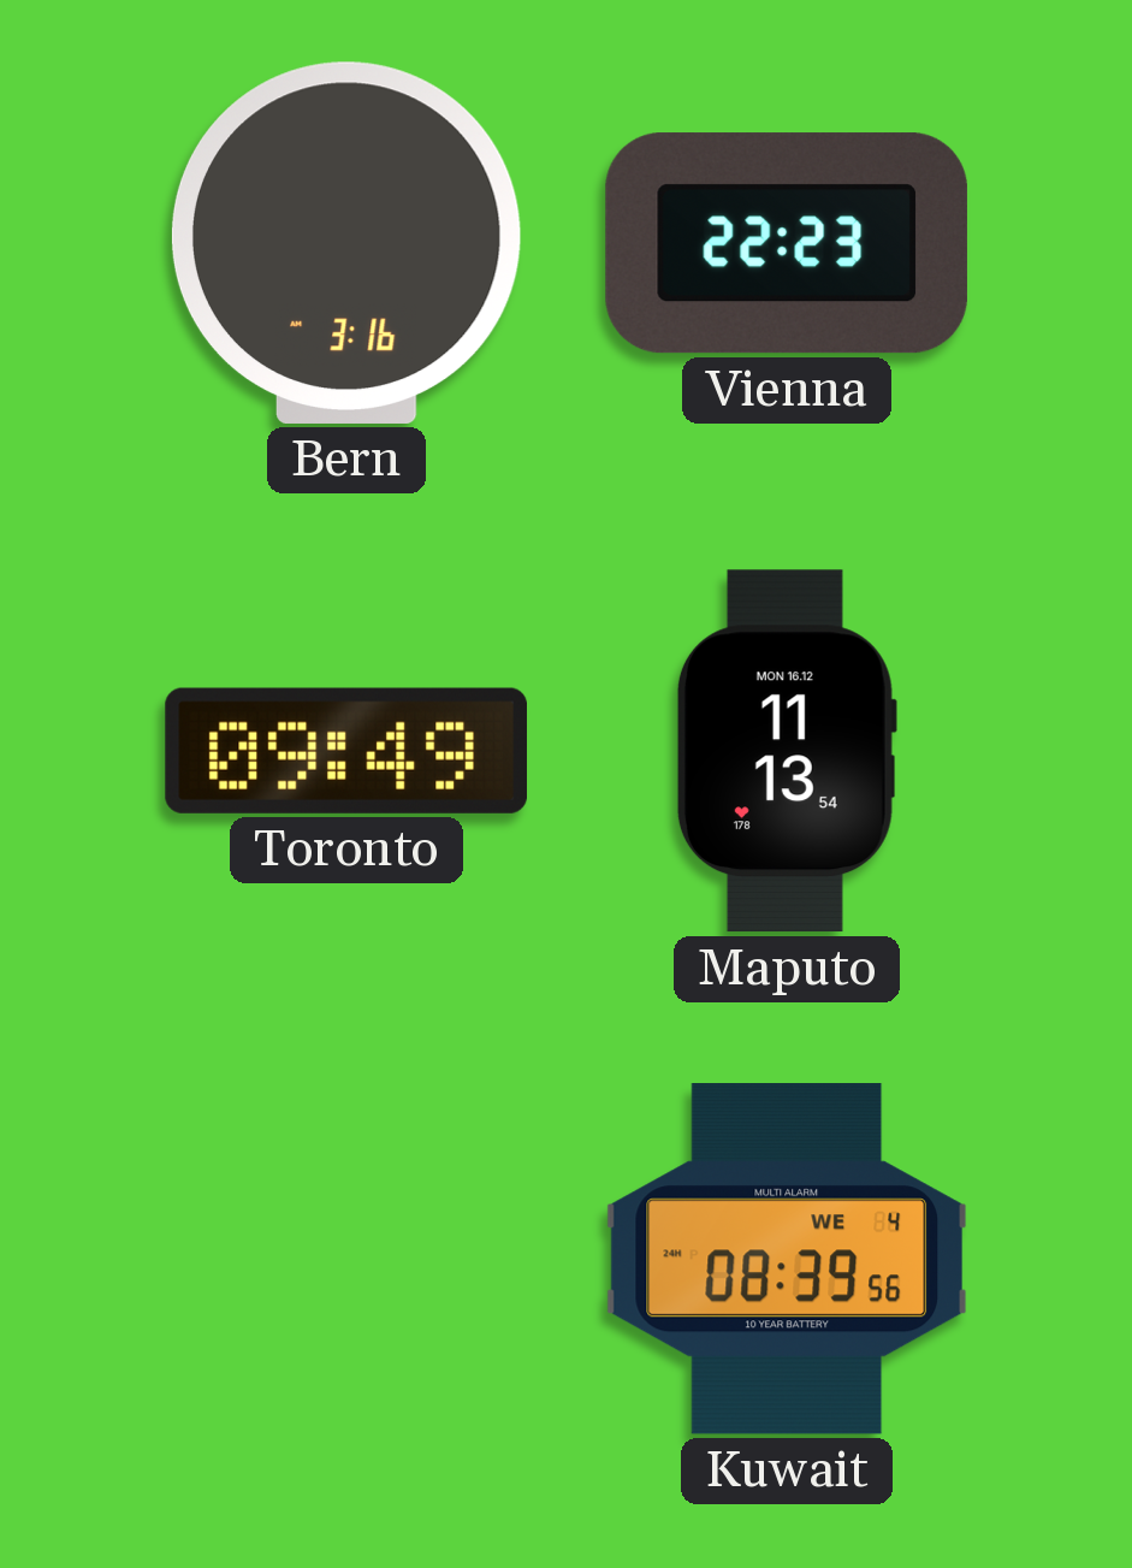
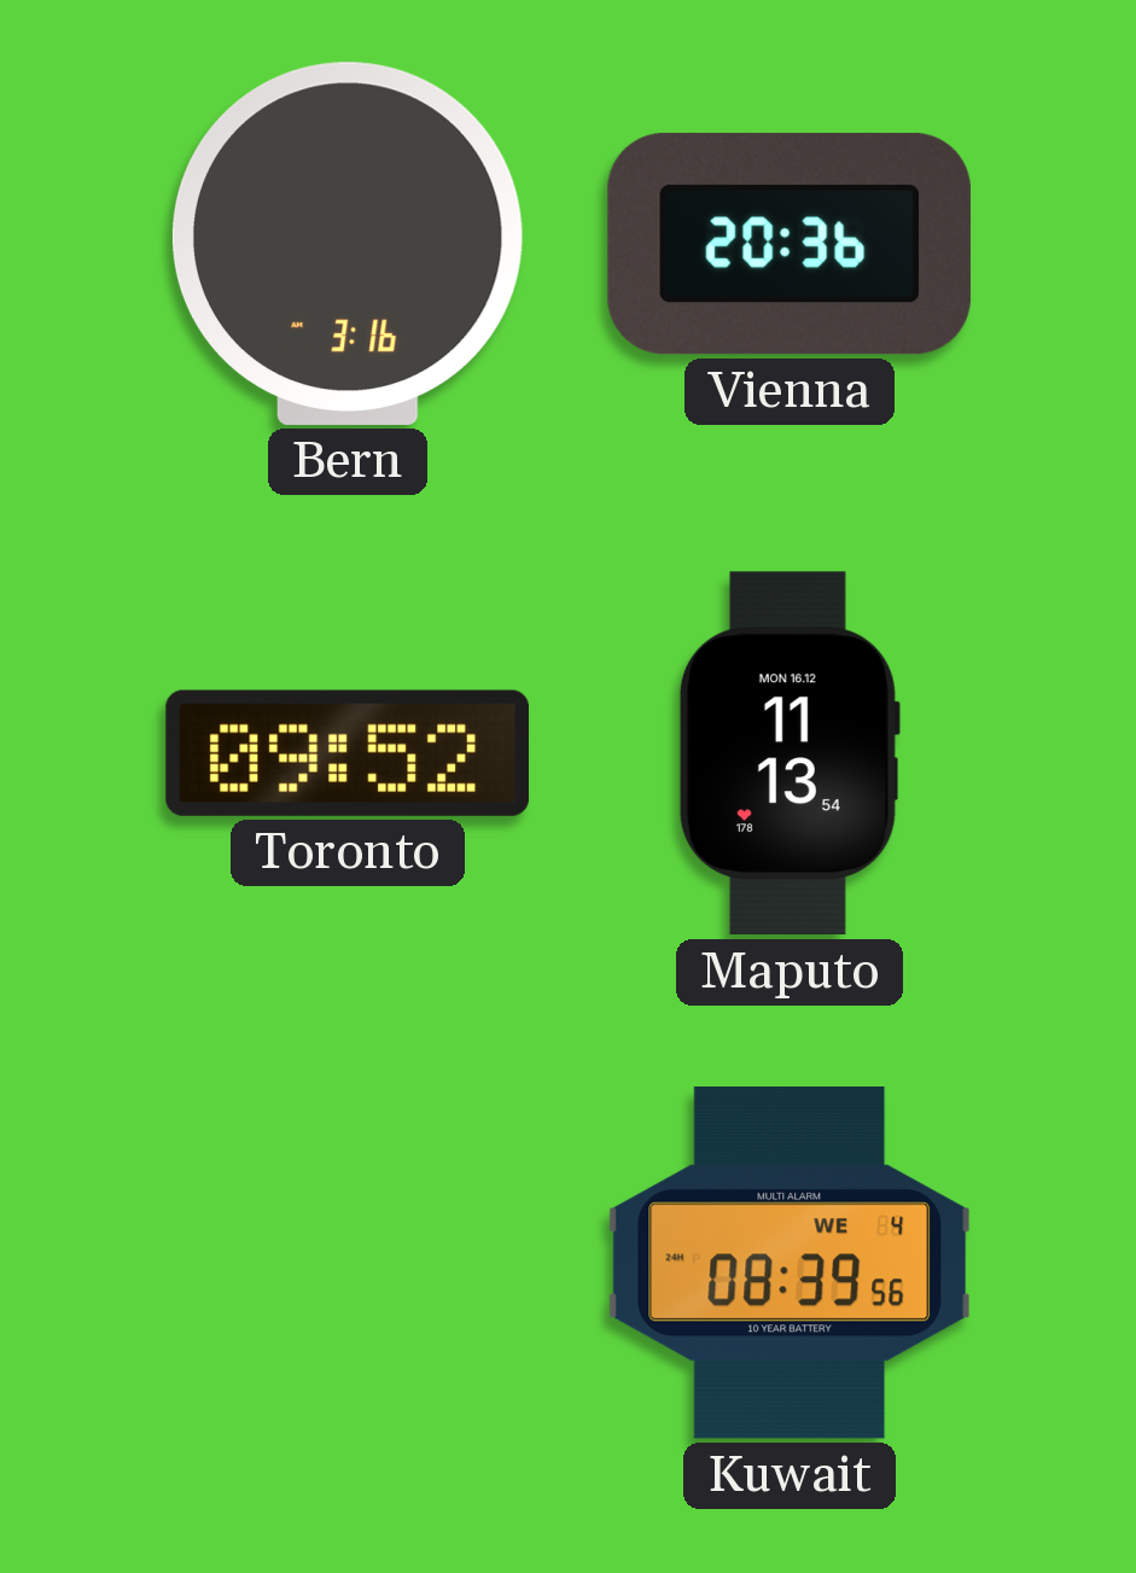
Vienna: 22:23 -> 20:36
Toronto: 09:49 -> 09:52
